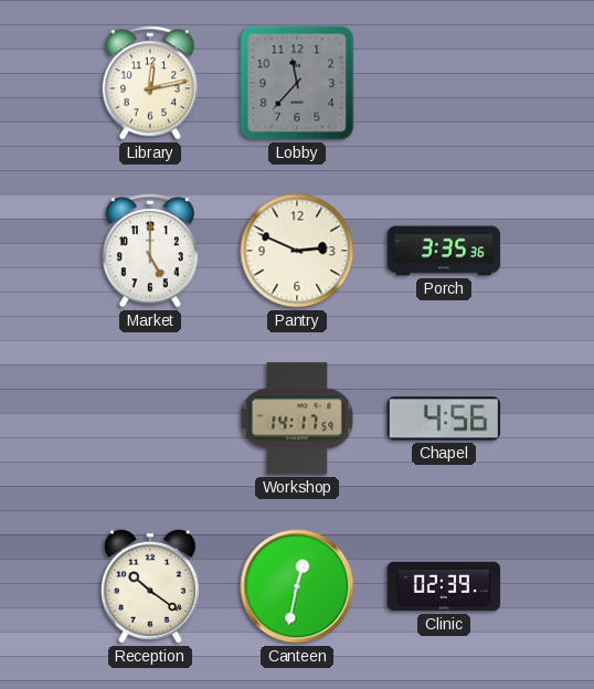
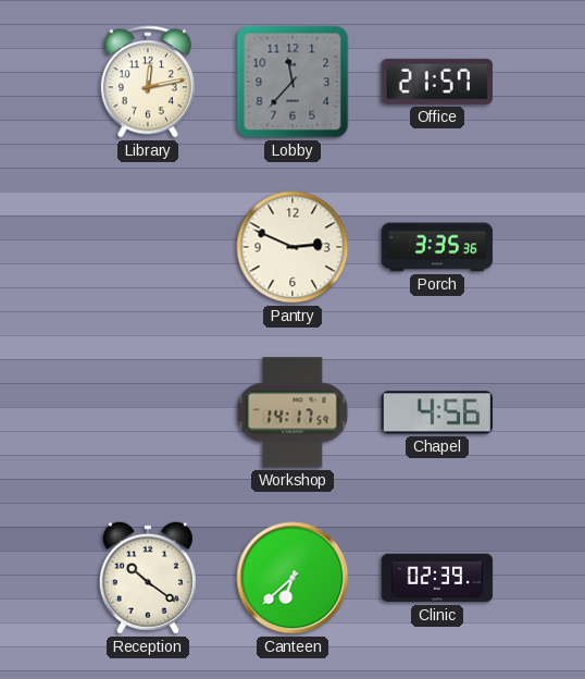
Office: none -> 21:57
Market: 5:00 -> none
Canteen: 12:32 -> 6:38
